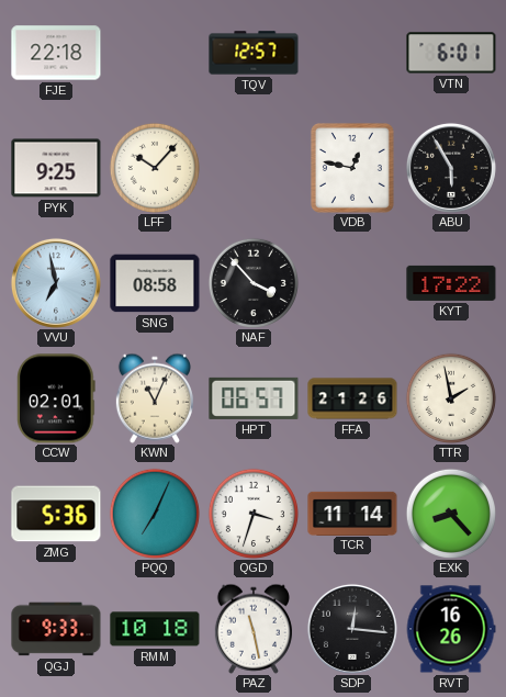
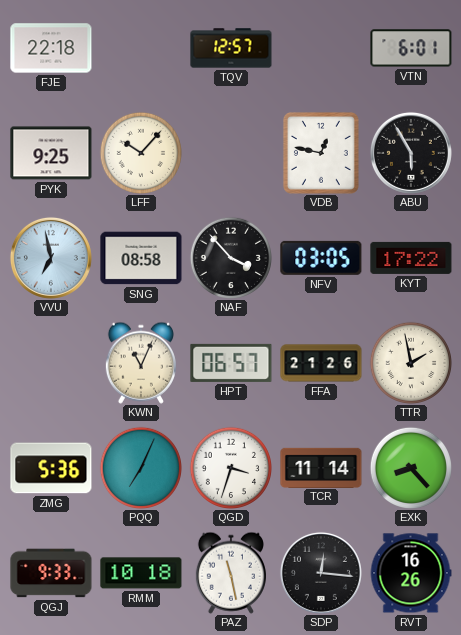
NFV: none -> 03:05
CCW: 02:01 -> none
